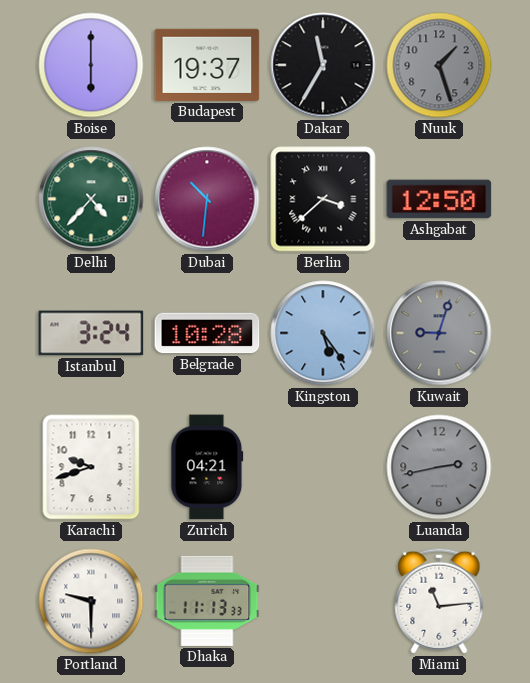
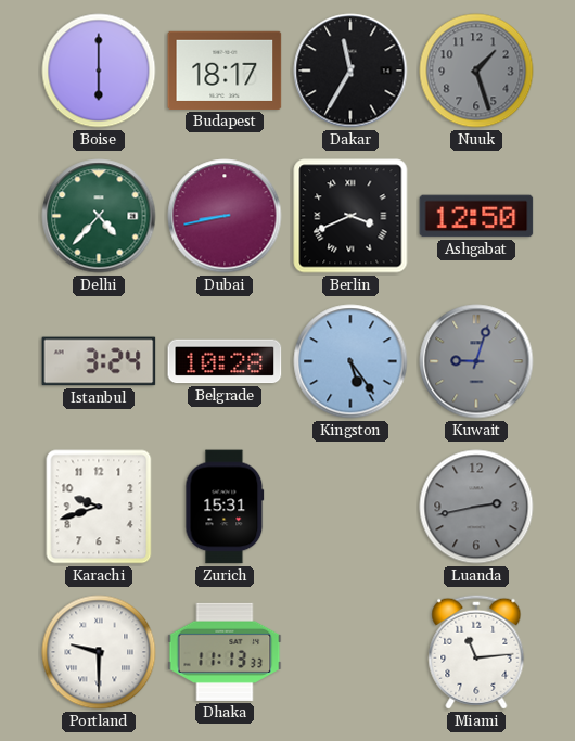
Budapest: 19:37 -> 18:17
Dubai: 10:31 -> 8:43
Berlin: 3:38 -> 3:41
Zurich: 04:21 -> 15:31
